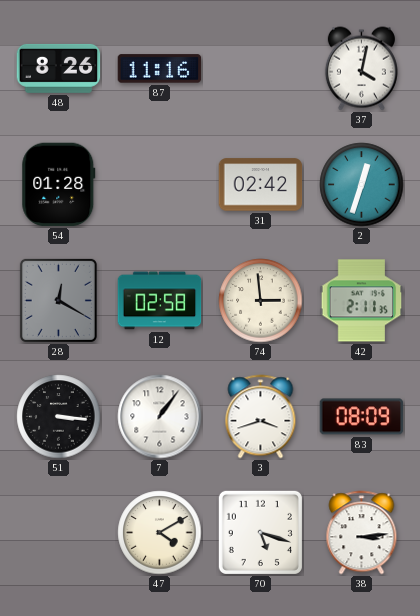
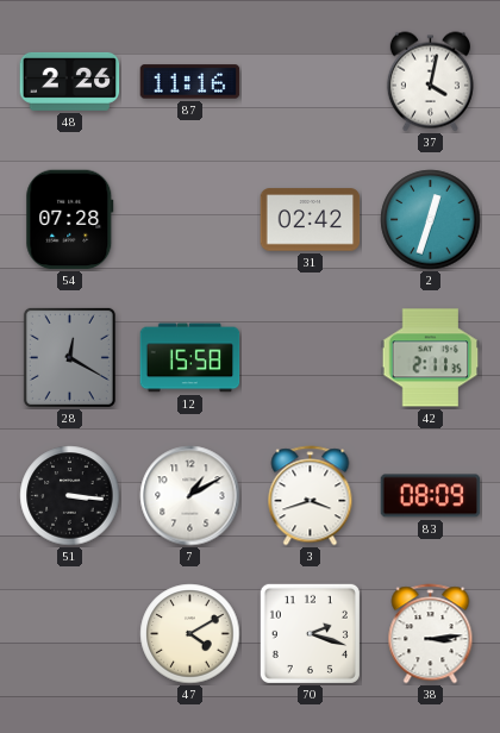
48: 8:26 -> 2:26
54: 01:28 -> 07:28
12: 02:58 -> 15:58
74: 2:59 -> none
7: 1:06 -> 1:10
70: 5:18 -> 2:18
